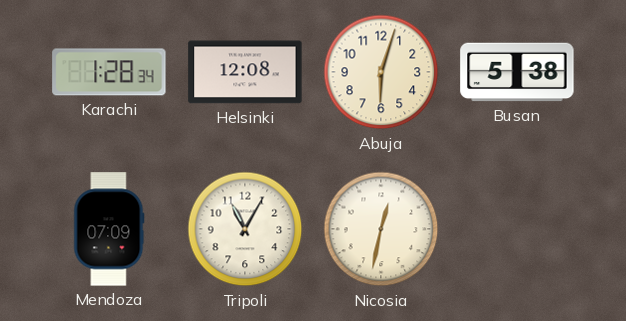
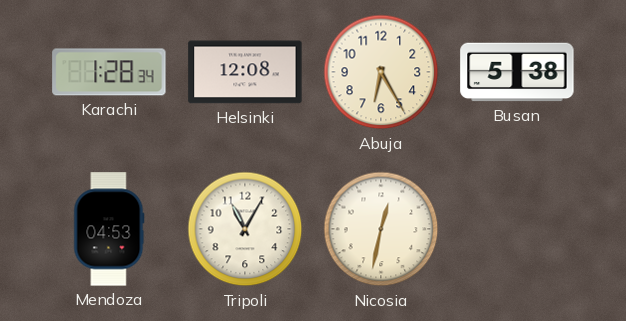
Abuja: 6:03 -> 6:25
Mendoza: 07:09 -> 04:53
